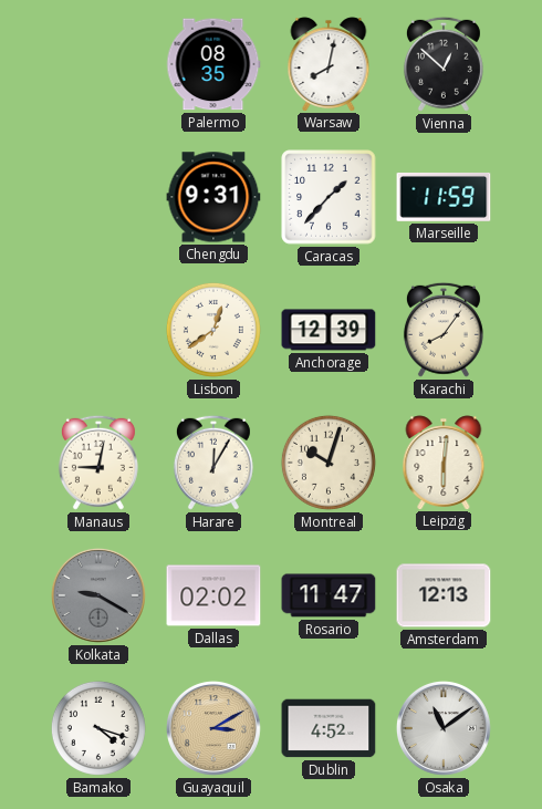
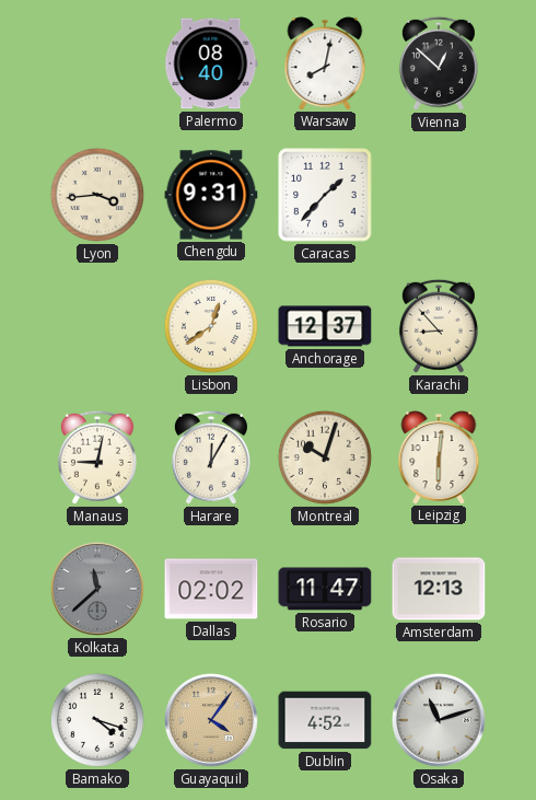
Palermo: 08:35 -> 08:40
Lyon: none -> 3:44
Marseille: 11:59 -> none
Anchorage: 12:39 -> 12:37
Karachi: 8:06 -> 8:53
Kolkata: 9:20 -> 11:38
Guayaquil: 3:10 -> 4:06
Osaka: 11:09 -> 11:12
